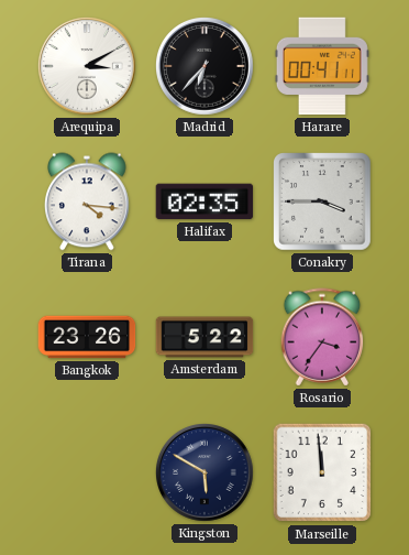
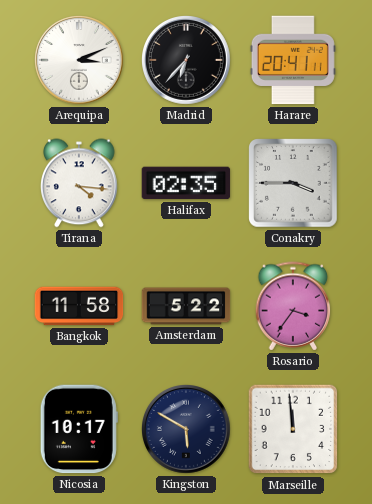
Arequipa: 3:10 -> 3:11
Harare: 00:41 -> 20:41
Bangkok: 23:26 -> 11:58
Nicosia: none -> 10:17
